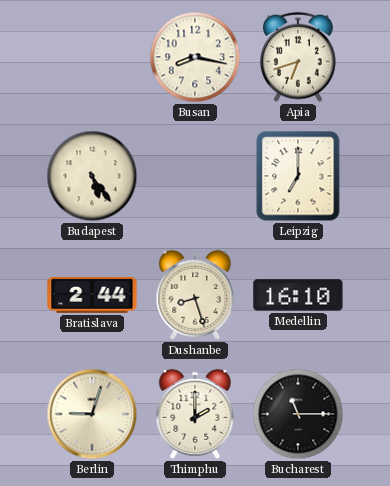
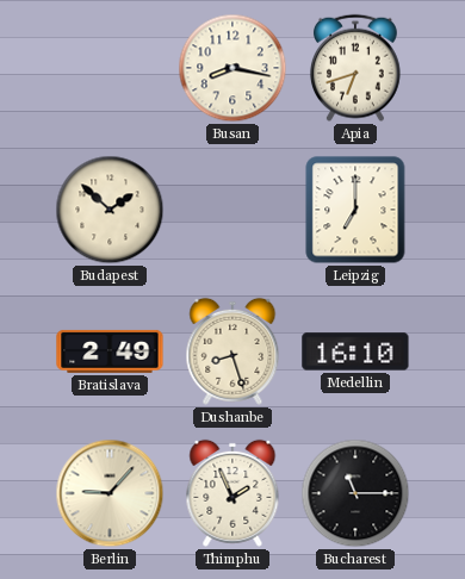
Budapest: 5:24 -> 1:52
Bratislava: 2:44 -> 2:49
Berlin: 9:03 -> 9:07
Thimphu: 2:00 -> 1:56
